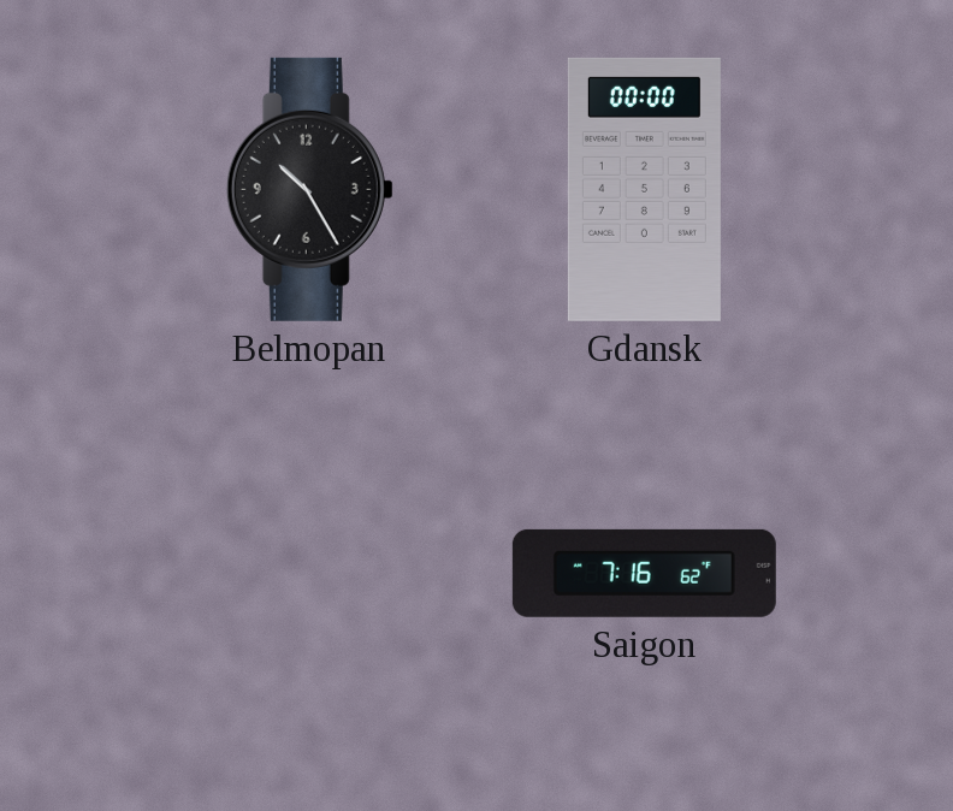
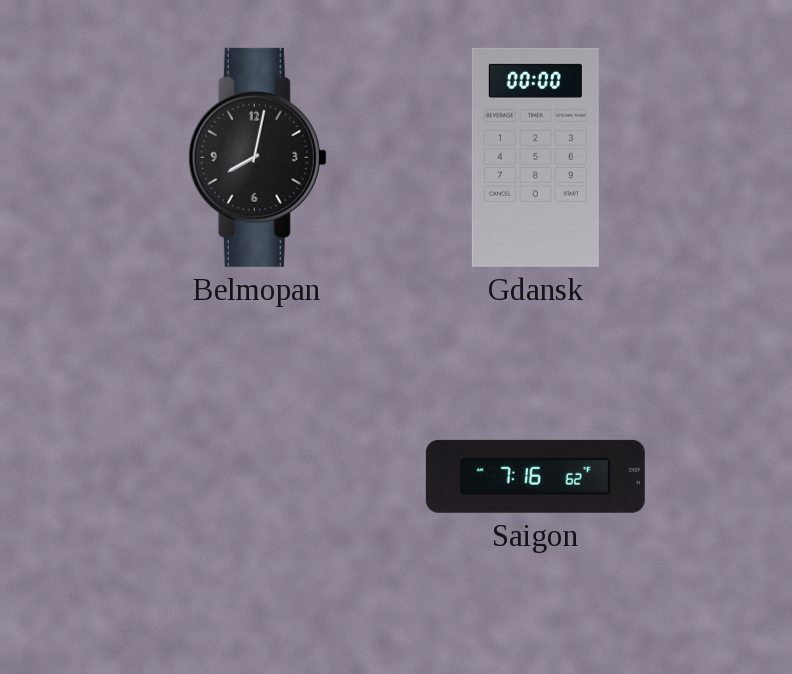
Belmopan: 10:25 -> 8:02
